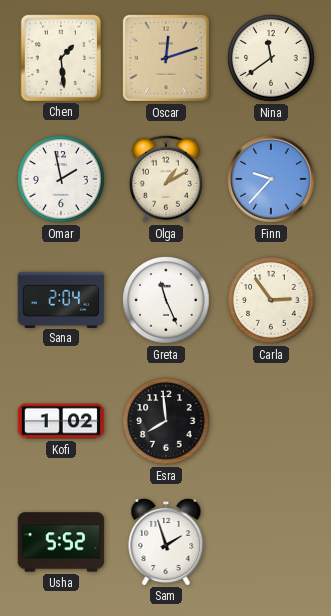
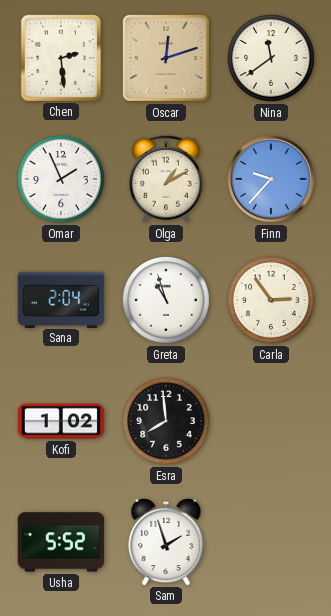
Chen: 1:29 -> 2:29
Omar: 1:58 -> 1:56
Greta: 11:26 -> 10:57
